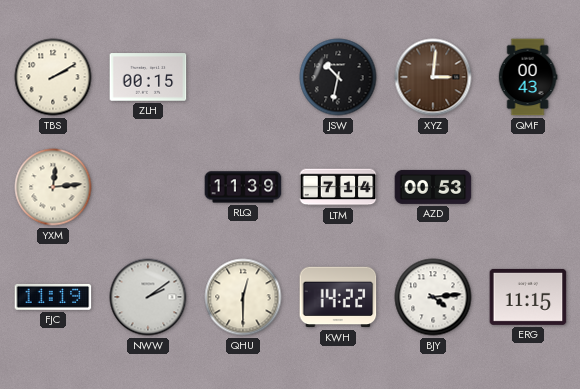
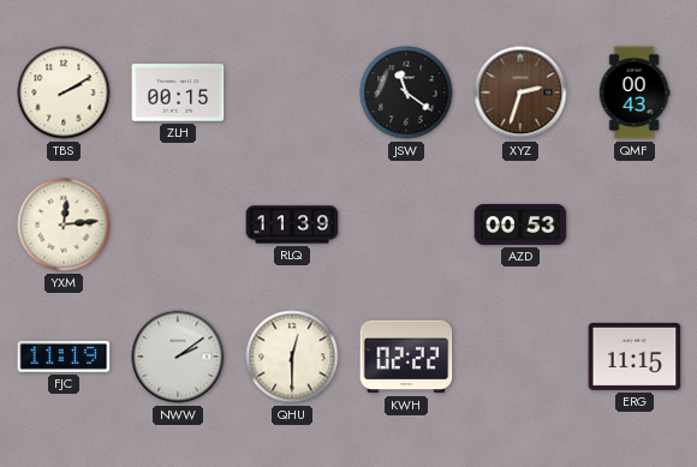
JSW: 10:32 -> 11:21
XYZ: 3:01 -> 2:33
LTM: 7:14 -> none
KWH: 14:22 -> 02:22
BJY: 4:14 -> none
